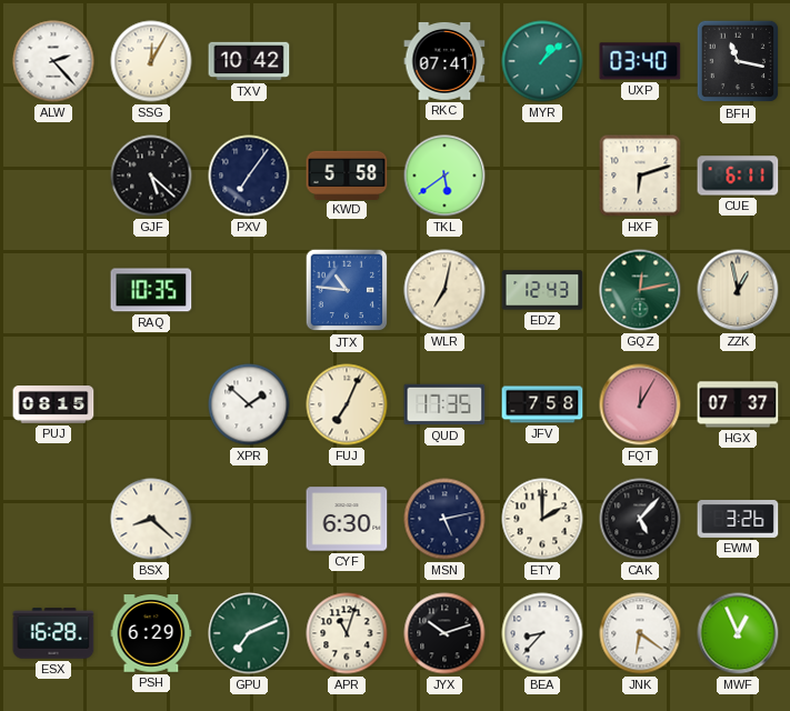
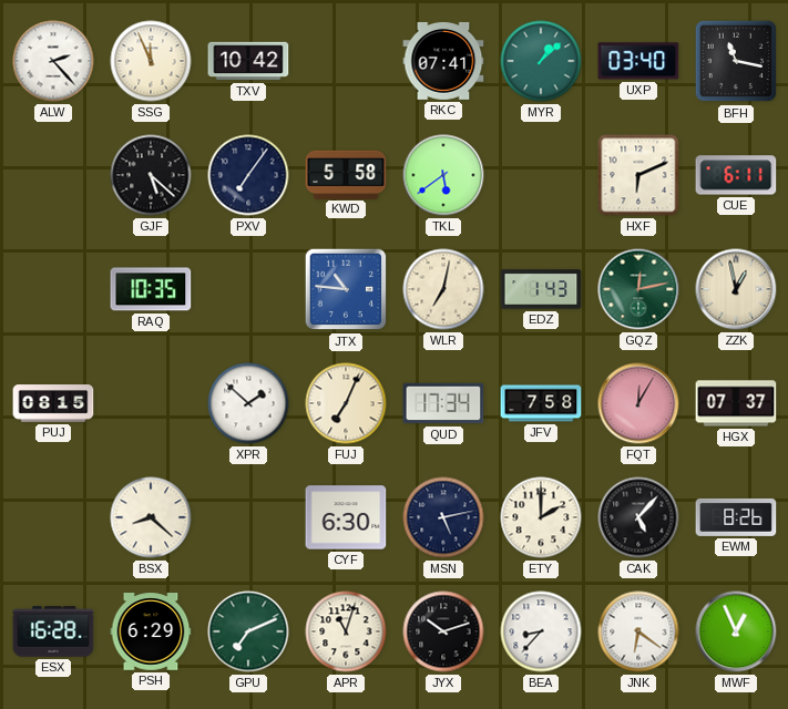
SSG: 12:05 -> 11:56
HXF: 6:12 -> 6:11
EDZ: 12:43 -> 1:43
QUD: 17:35 -> 17:34
EWM: 3:26 -> 8:26
